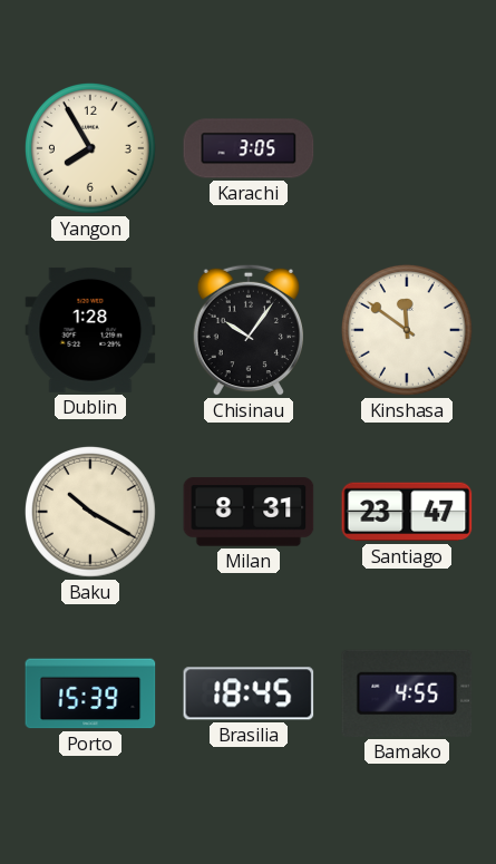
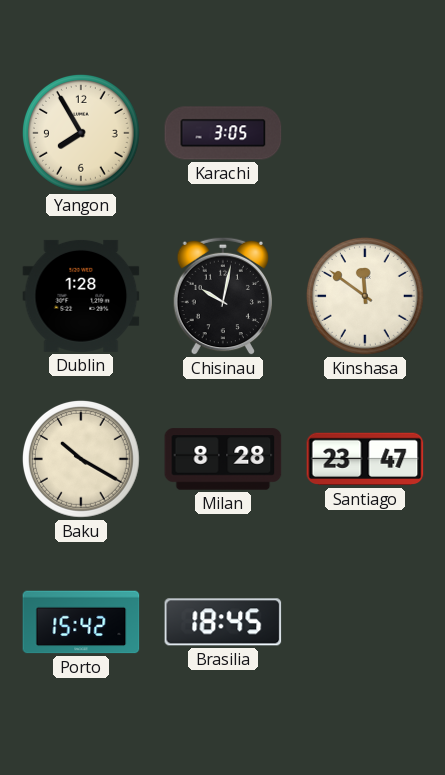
Chisinau: 10:06 -> 10:02
Milan: 8:31 -> 8:28
Porto: 15:39 -> 15:42
Bamako: 4:55 -> none
